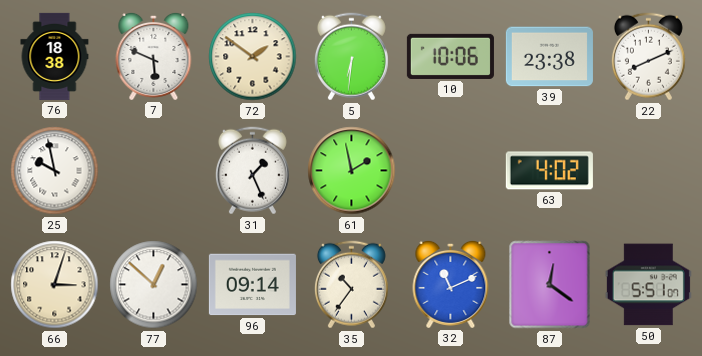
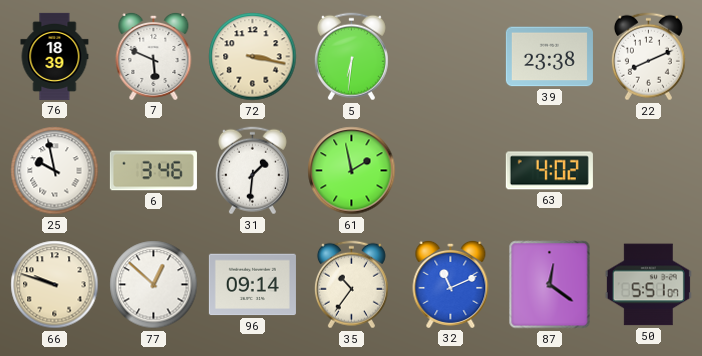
76: 18:38 -> 18:39
72: 1:51 -> 3:17
10: 10:06 -> none
6: none -> 3:46
31: 1:26 -> 1:31
66: 3:03 -> 9:48
